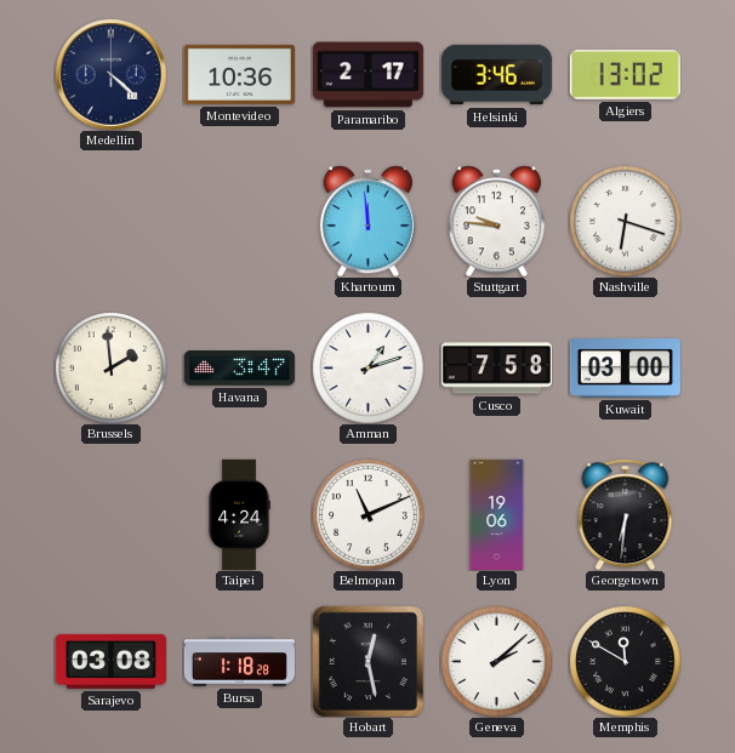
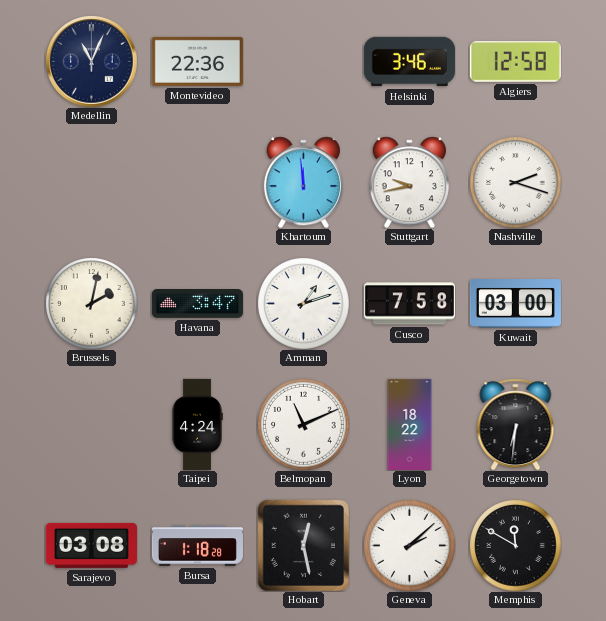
Medellin: 4:22 -> 11:04
Montevideo: 10:36 -> 22:36
Paramaribo: 2:17 -> none
Algiers: 13:02 -> 12:58
Stuttgart: 9:46 -> 9:43
Nashville: 6:18 -> 2:18
Brussels: 1:59 -> 2:02
Lyon: 19:06 -> 18:22
